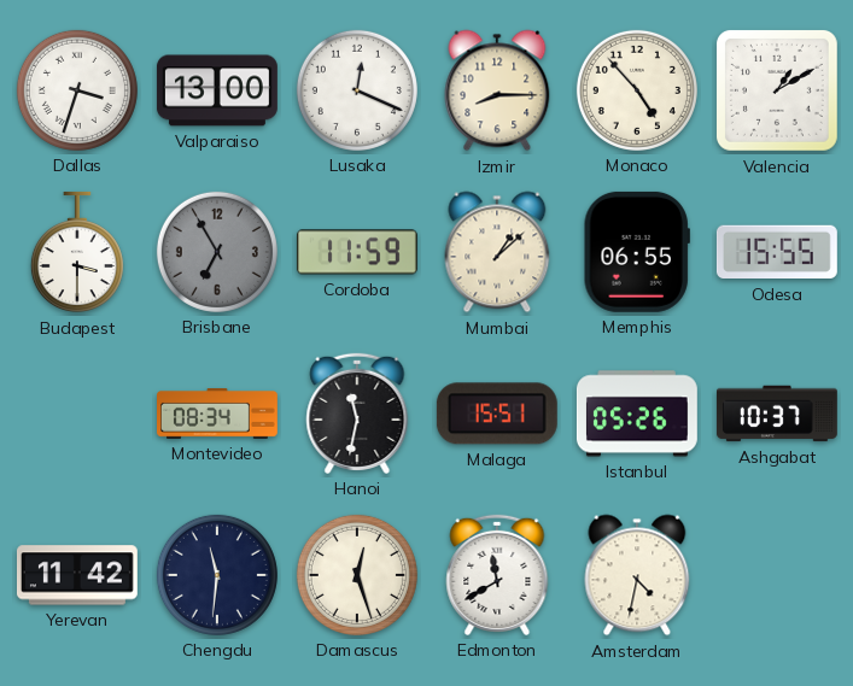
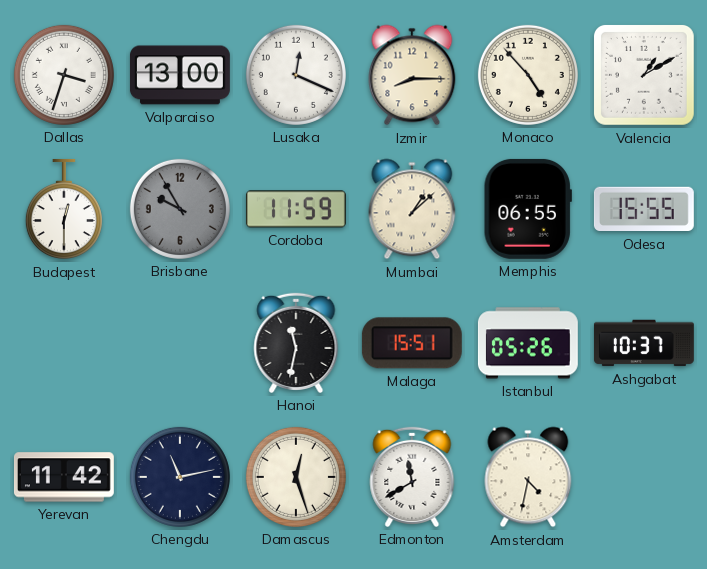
Budapest: 3:30 -> 12:30
Brisbane: 6:55 -> 9:55
Montevideo: 08:34 -> none
Chengdu: 11:31 -> 11:13
